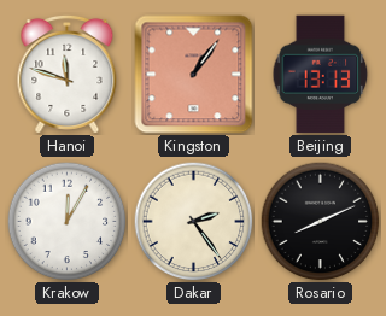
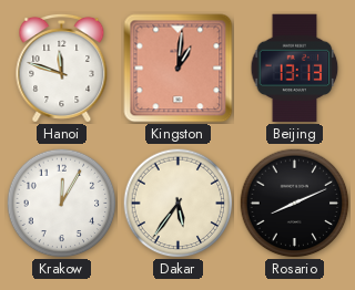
Kingston: 1:06 -> 1:01
Dakar: 2:24 -> 5:36
